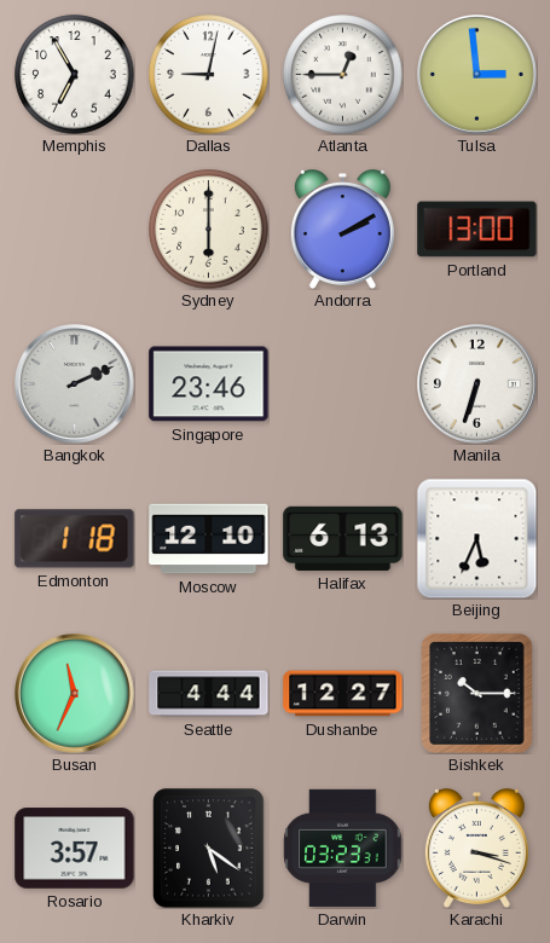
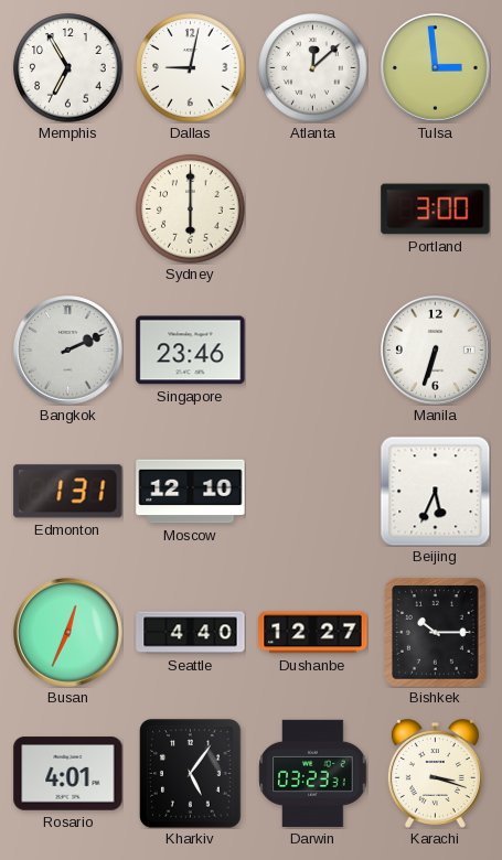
Atlanta: 12:45 -> 12:08
Andorra: 2:10 -> none
Portland: 13:00 -> 3:00
Edmonton: 1:18 -> 1:31
Halifax: 6:13 -> none
Busan: 11:34 -> 12:34
Seattle: 4:44 -> 4:40
Rosario: 3:57 -> 4:01
Kharkiv: 5:21 -> 5:06
